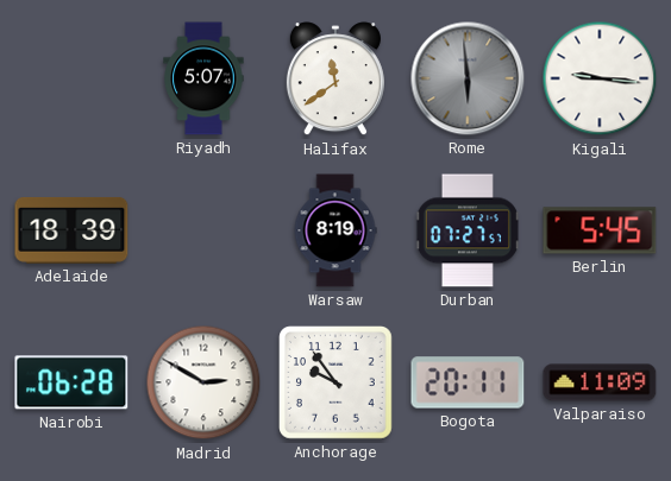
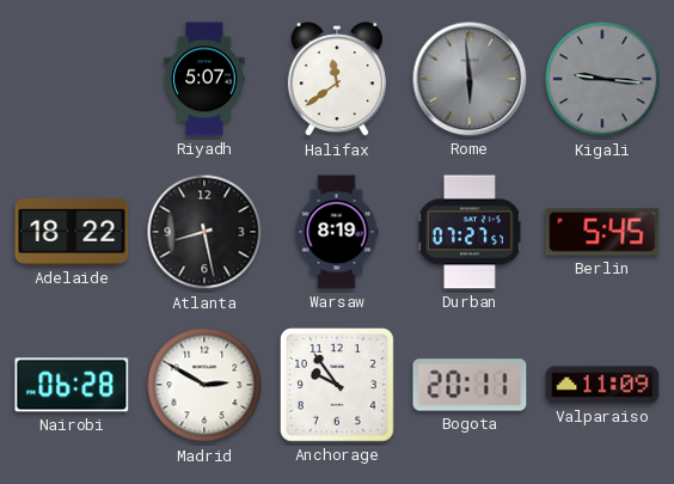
Kigali dial: white -> grey
Adelaide: 18:39 -> 18:22
Atlanta: none -> 8:28
